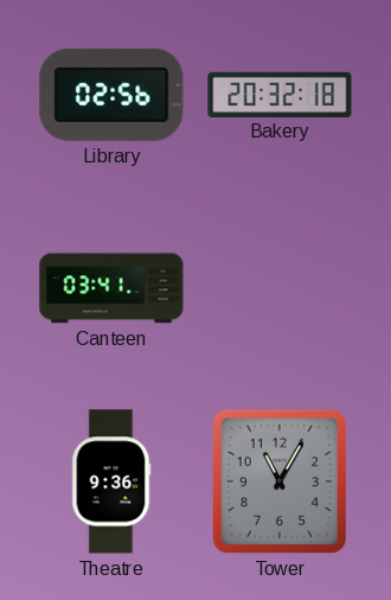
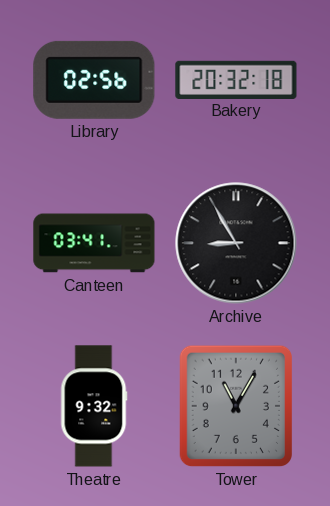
Archive: none -> 8:55
Theatre: 9:36 -> 9:32
